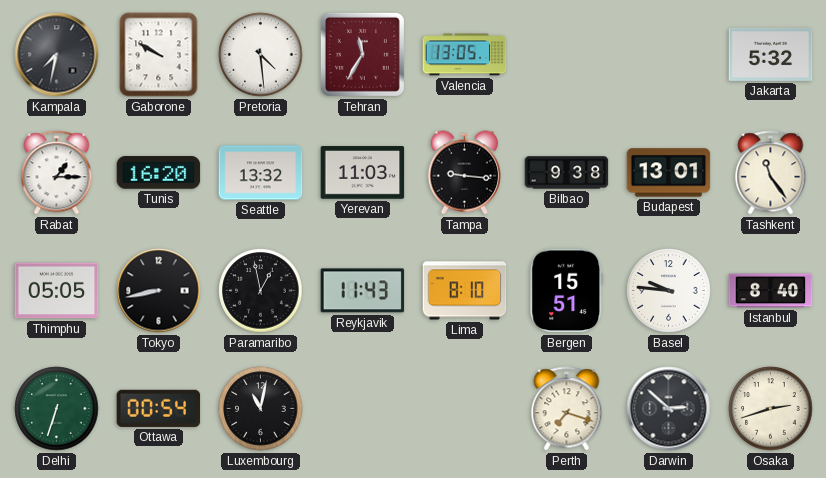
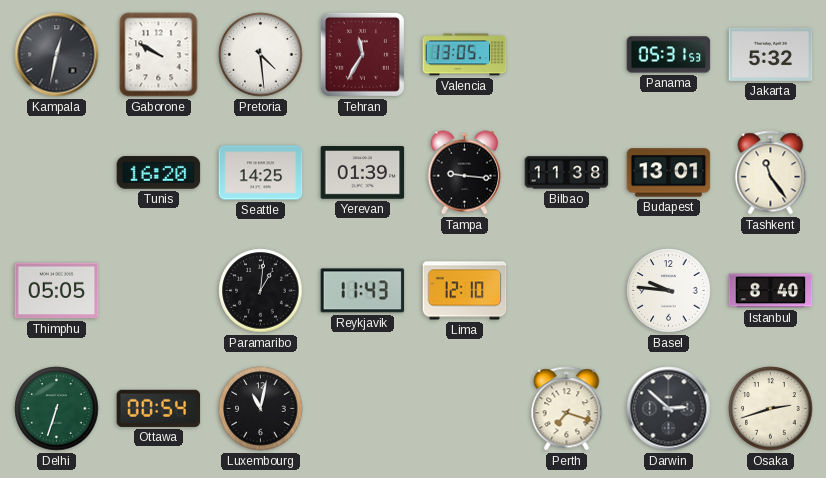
Kampala: 7:32 -> 12:32
Panama: none -> 05:31
Rabat: 1:15 -> none
Seattle: 13:32 -> 14:25
Yerevan: 11:03 -> 01:39
Bilbao: 9:38 -> 11:38
Tokyo: 8:43 -> none
Paramaribo: 12:58 -> 1:01
Lima: 8:10 -> 12:10
Bergen: 15:51 -> none
